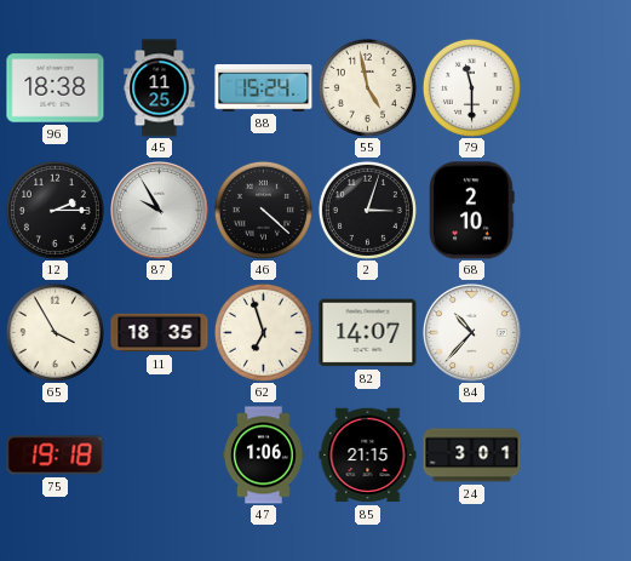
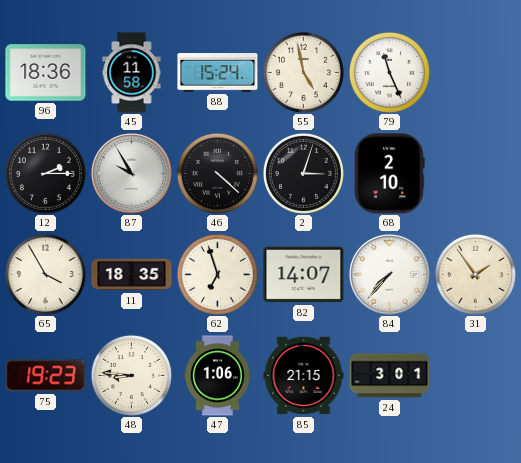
96: 18:38 -> 18:36
45: 11:25 -> 11:58
79: 11:30 -> 11:26
84: 10:37 -> 7:37
31: none -> 1:54
75: 19:18 -> 19:23
48: none -> 8:46
